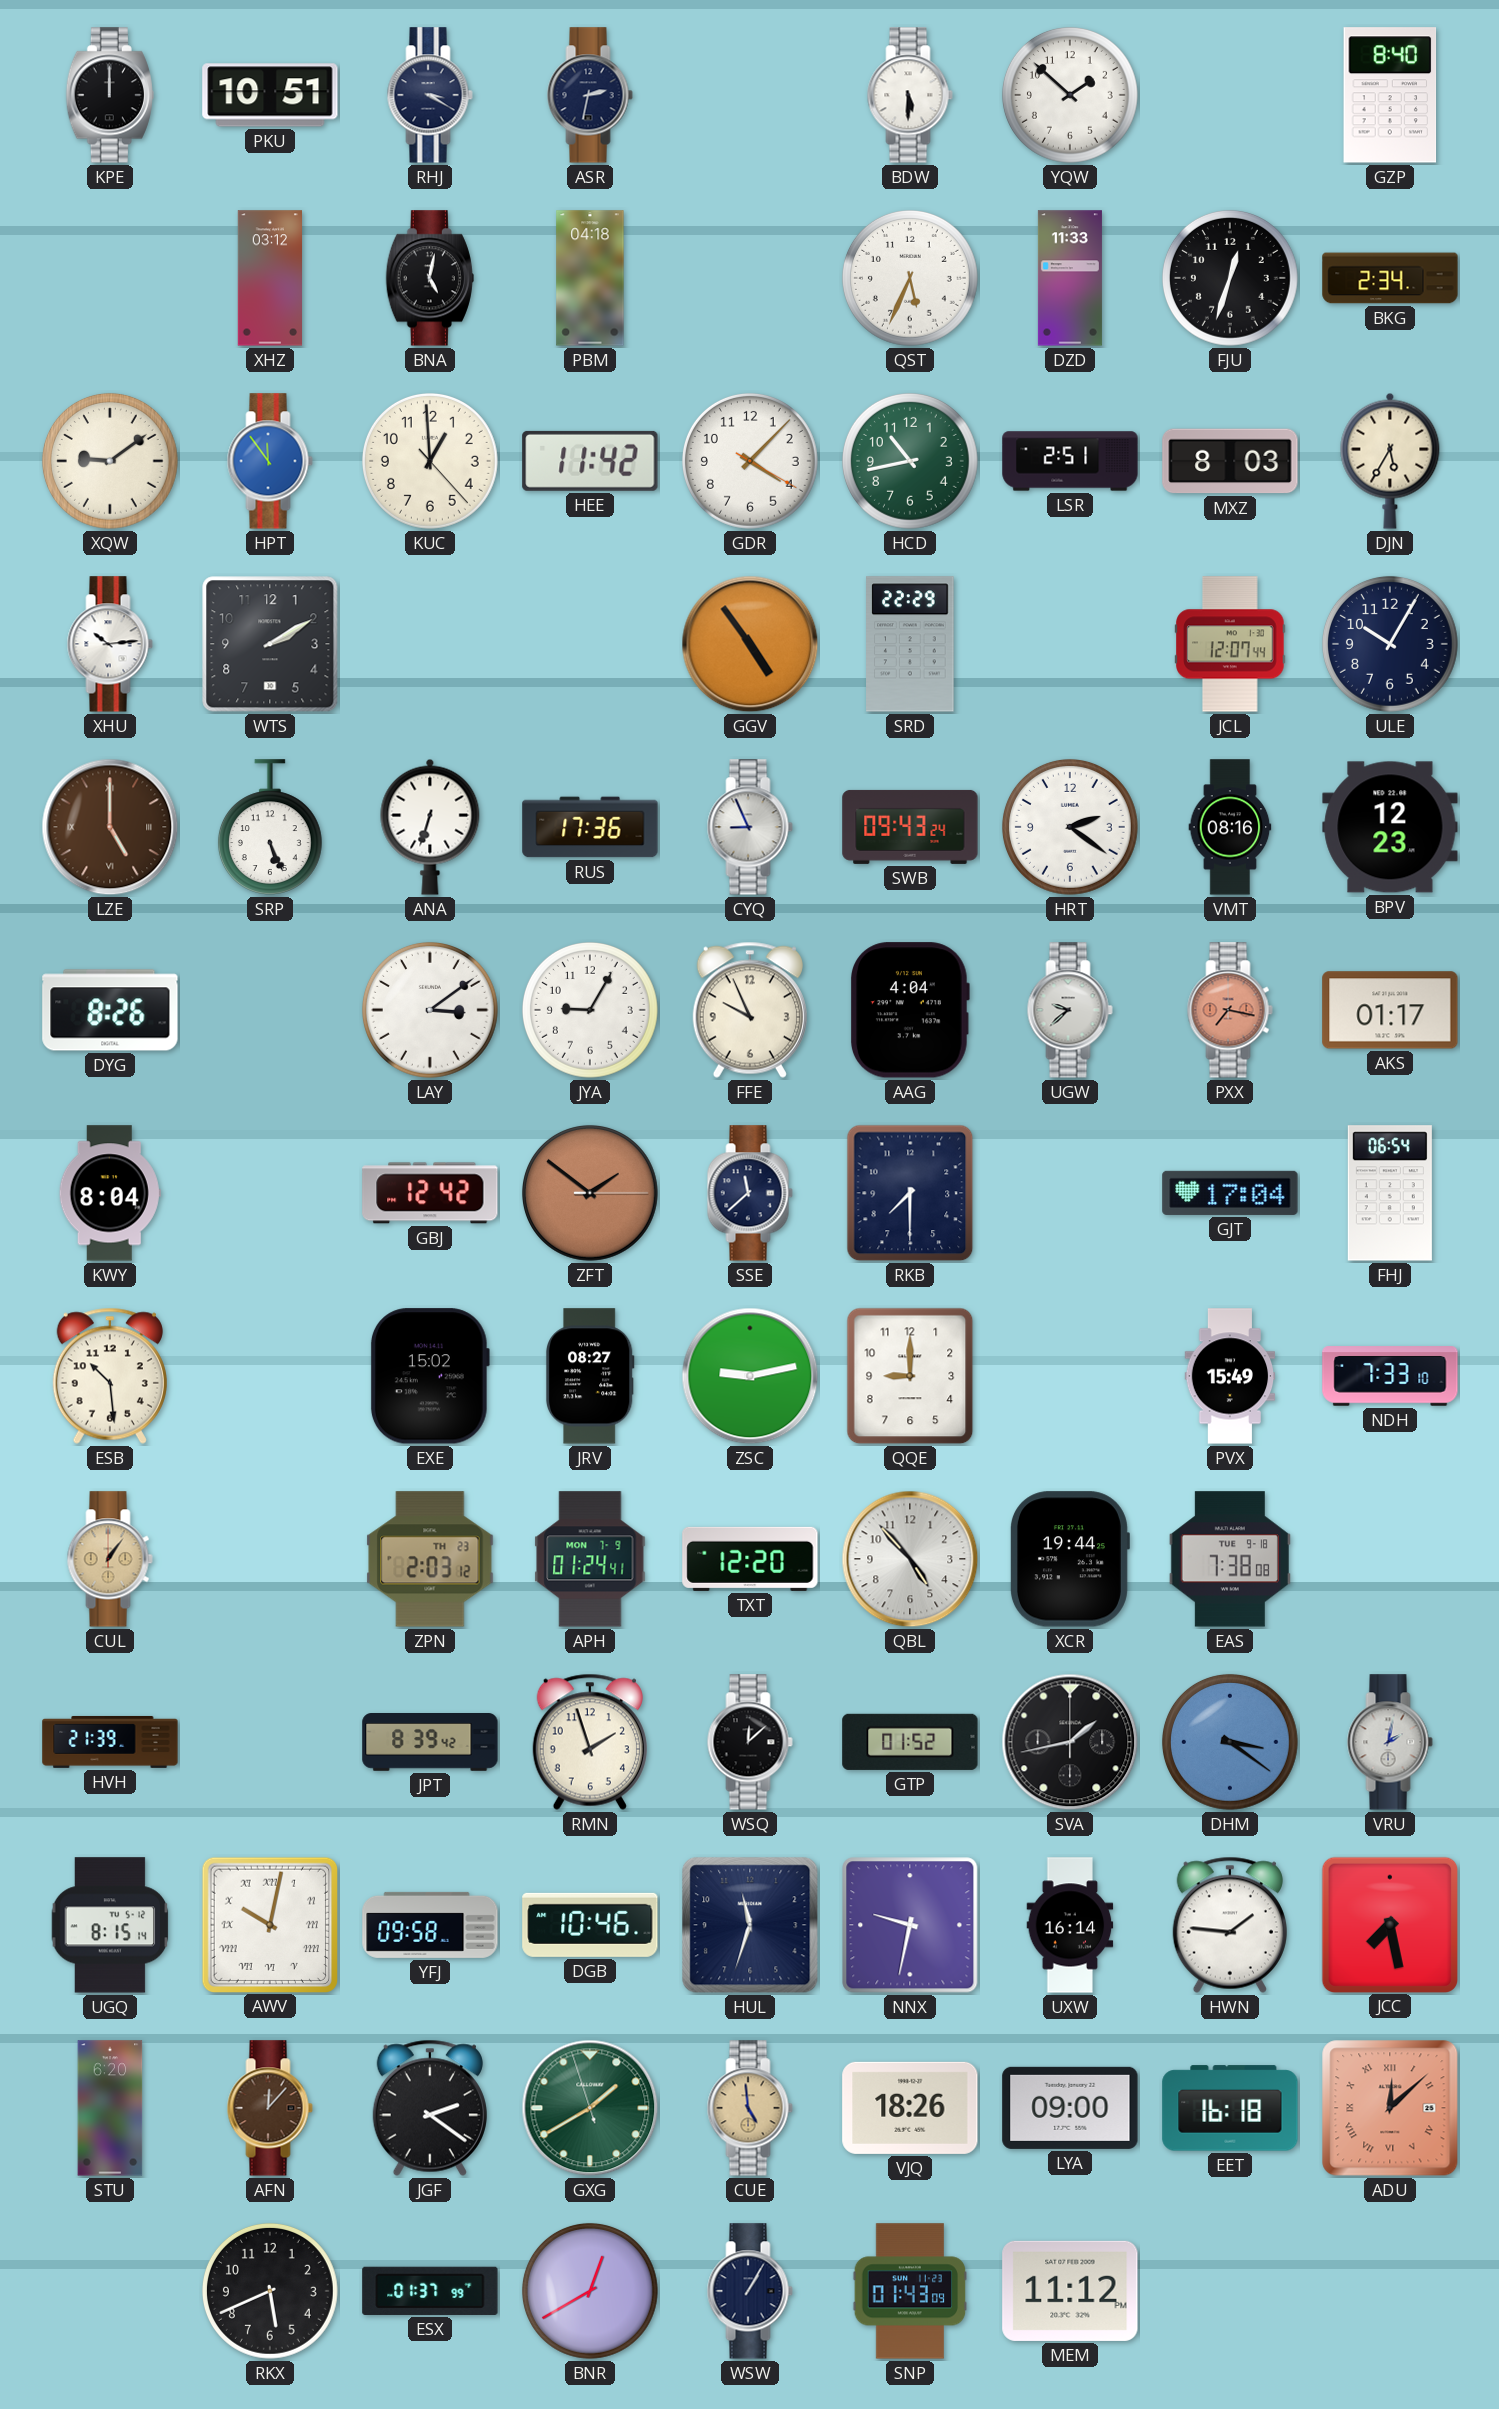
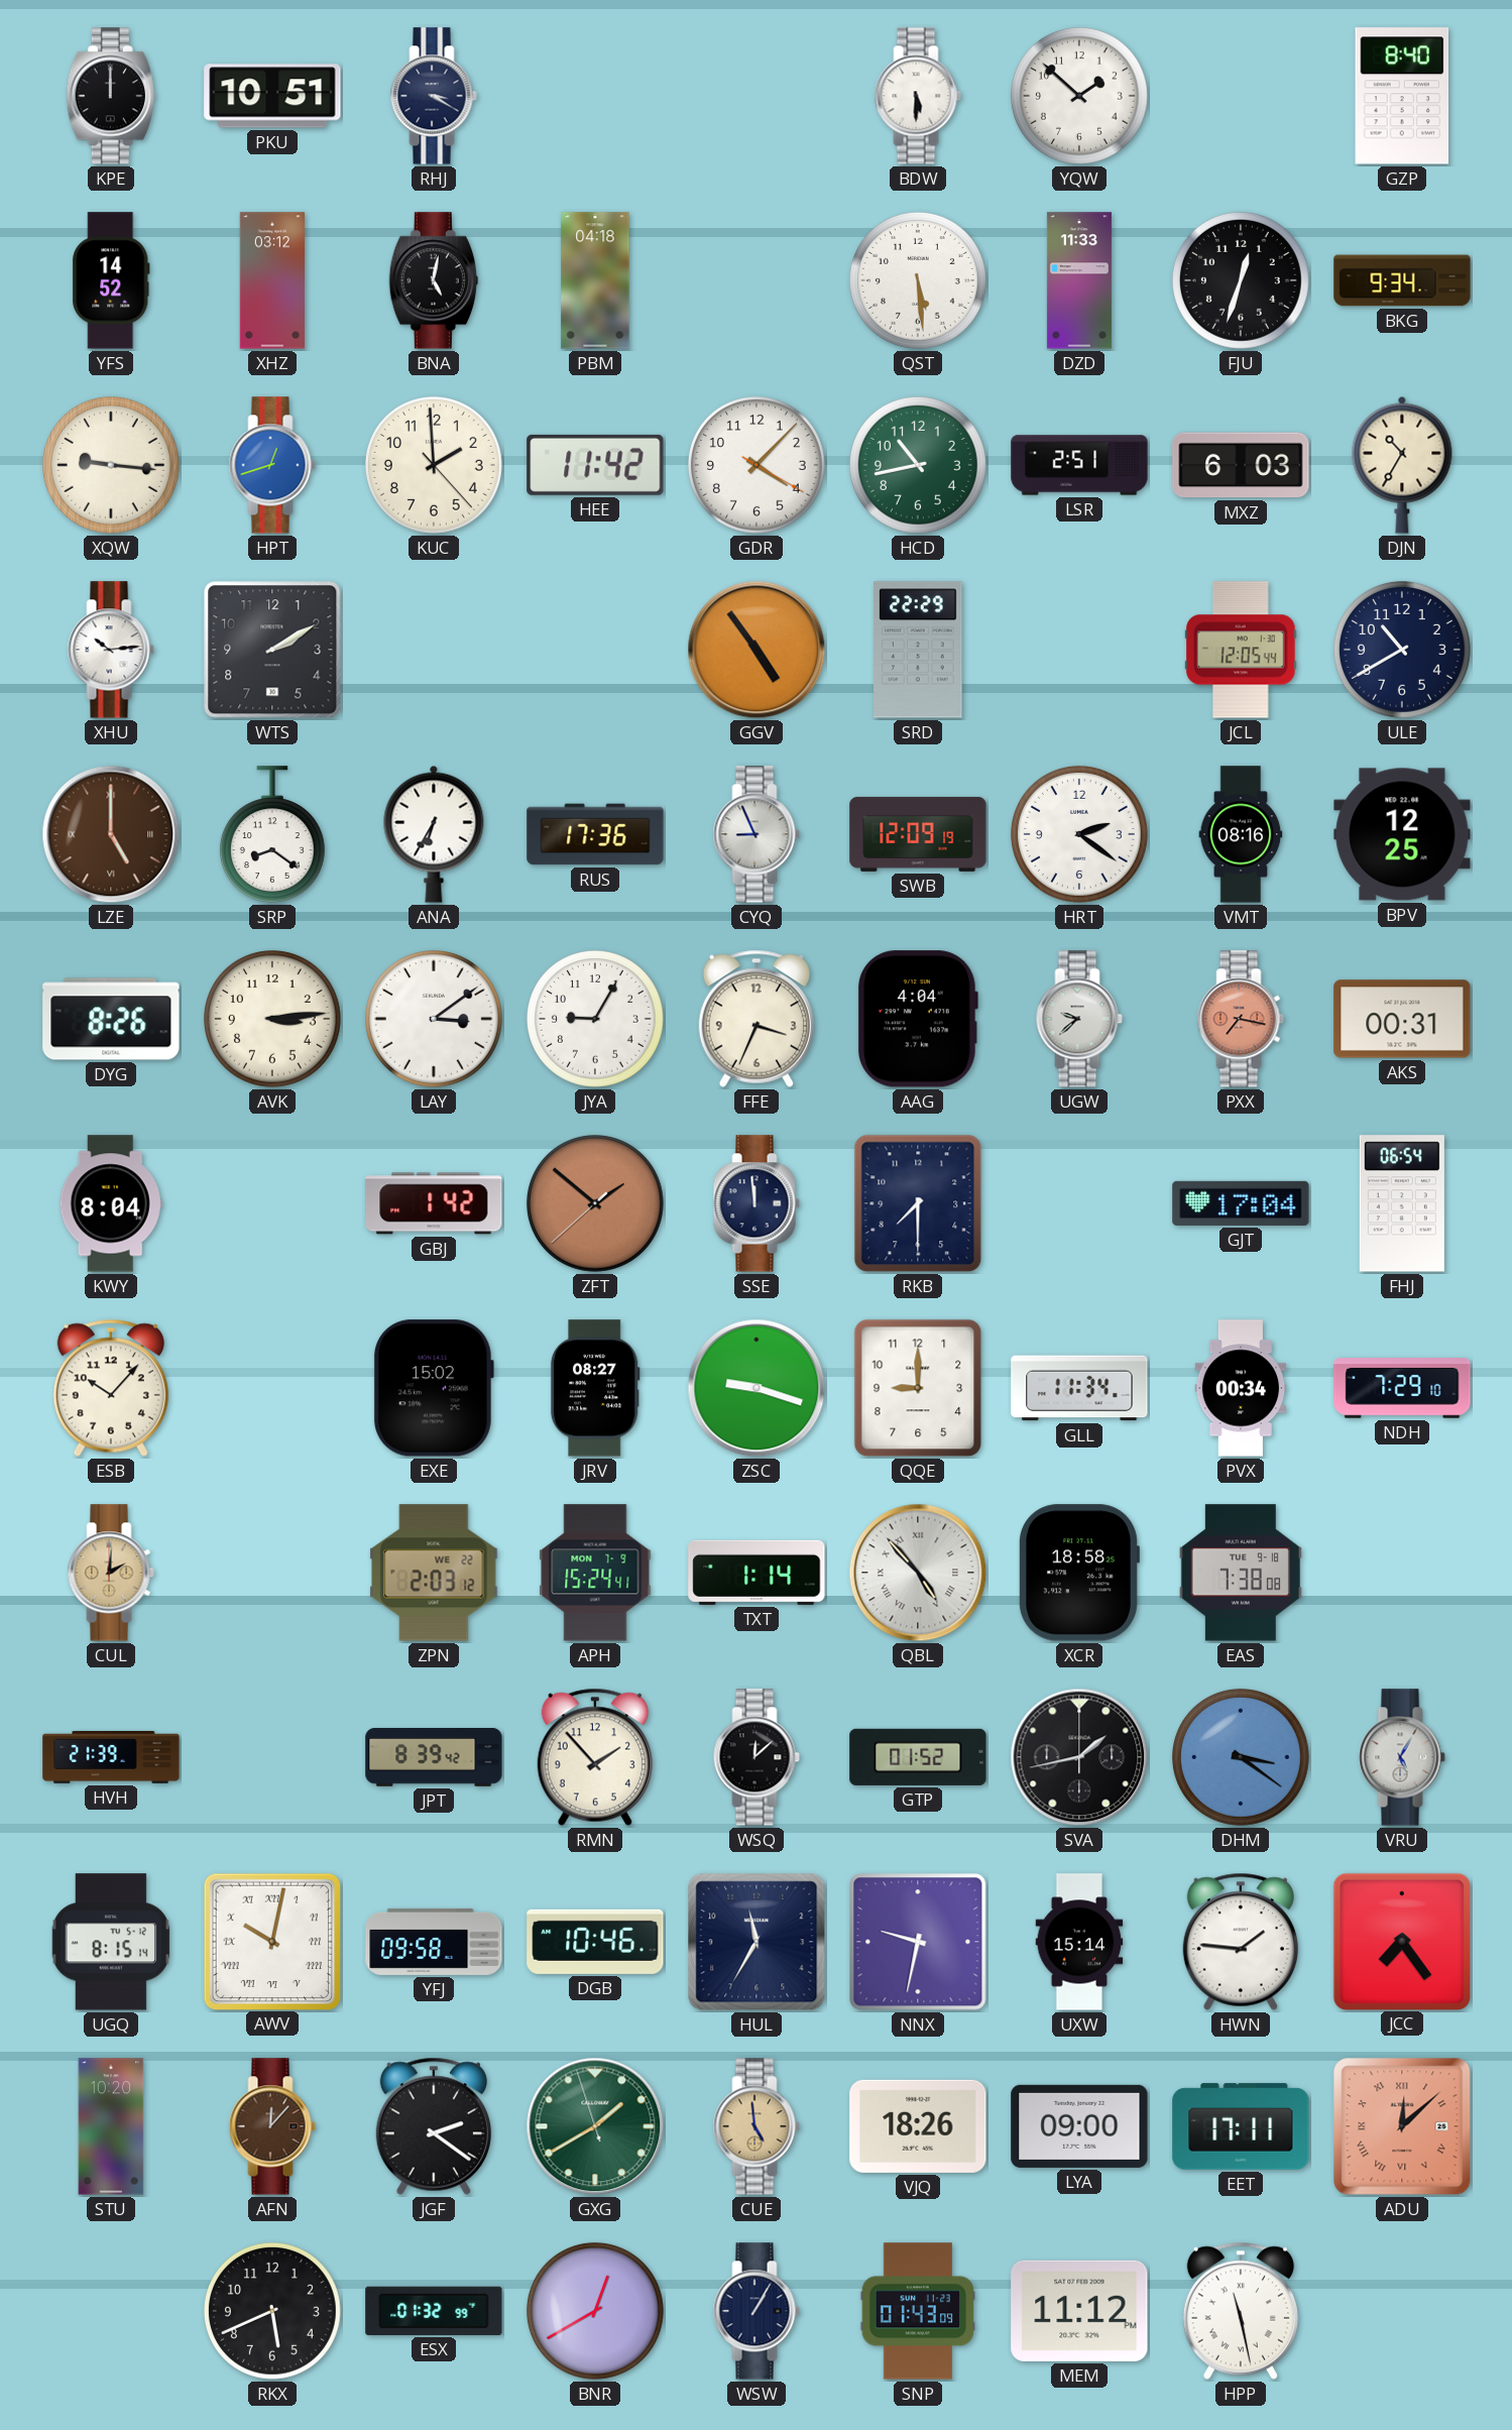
ASR: 2:32 -> none
YFS: none -> 14:52
QST: 5:34 -> 5:29
BKG: 2:34 -> 9:34
XQW: 9:09 -> 9:16
HPT: 11:54 -> 12:42
KUC: 12:59 -> 1:59
MXZ: 8:03 -> 6:03
DJN: 5:35 -> 10:35
JCL: 12:07 -> 12:05
ULE: 10:05 -> 10:40
SRP: 5:26 -> 8:21
ANA: 6:33 -> 6:35
SWB: 09:43 -> 12:09
BPV: 12:23 -> 12:25
AVK: none -> 3:14
FFE: 9:56 -> 3:34
AKS: 01:17 -> 00:31
GBJ: 12:42 -> 1:42
ZFT: 1:51:15 -> 1:51:38
SSE: 11:38 -> 11:59
ESB: 10:29 -> 10:07
ZSC: 9:13 -> 9:18
GLL: none -> 11:34
PVX: 15:49 -> 00:34
NDH: 7:33 -> 7:29
CUL: 1:06 -> 2:01
ZPN date: TH 23 -> WE 22
APH: 01:24 -> 15:24
TXT: 12:20 -> 1:14
QBL numerals: Arabic -> Roman
XCR: 19:44 -> 18:58
RMN: 1:57 -> 1:53
VRU: 2:02 -> 5:05
HUL: 11:33 -> 11:35
UXW: 16:14 -> 15:14
JCC: 7:28 -> 7:24
STU: 6:20 -> 10:20
EET: 16:18 -> 17:11
ESX: 01:37 -> 01:32
HPP: none -> 11:28
